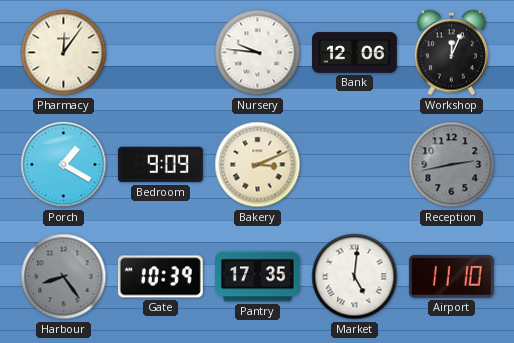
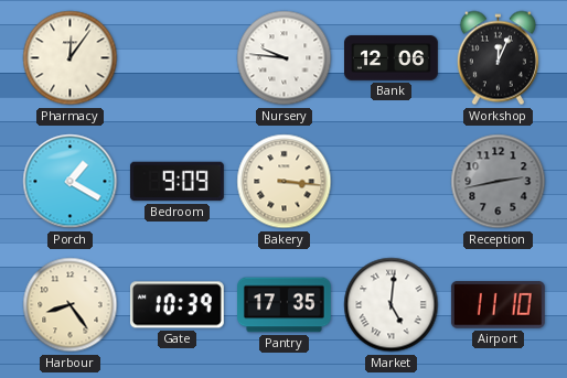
Bakery: 3:11 -> 3:16
Harbour dial: grey -> cream
